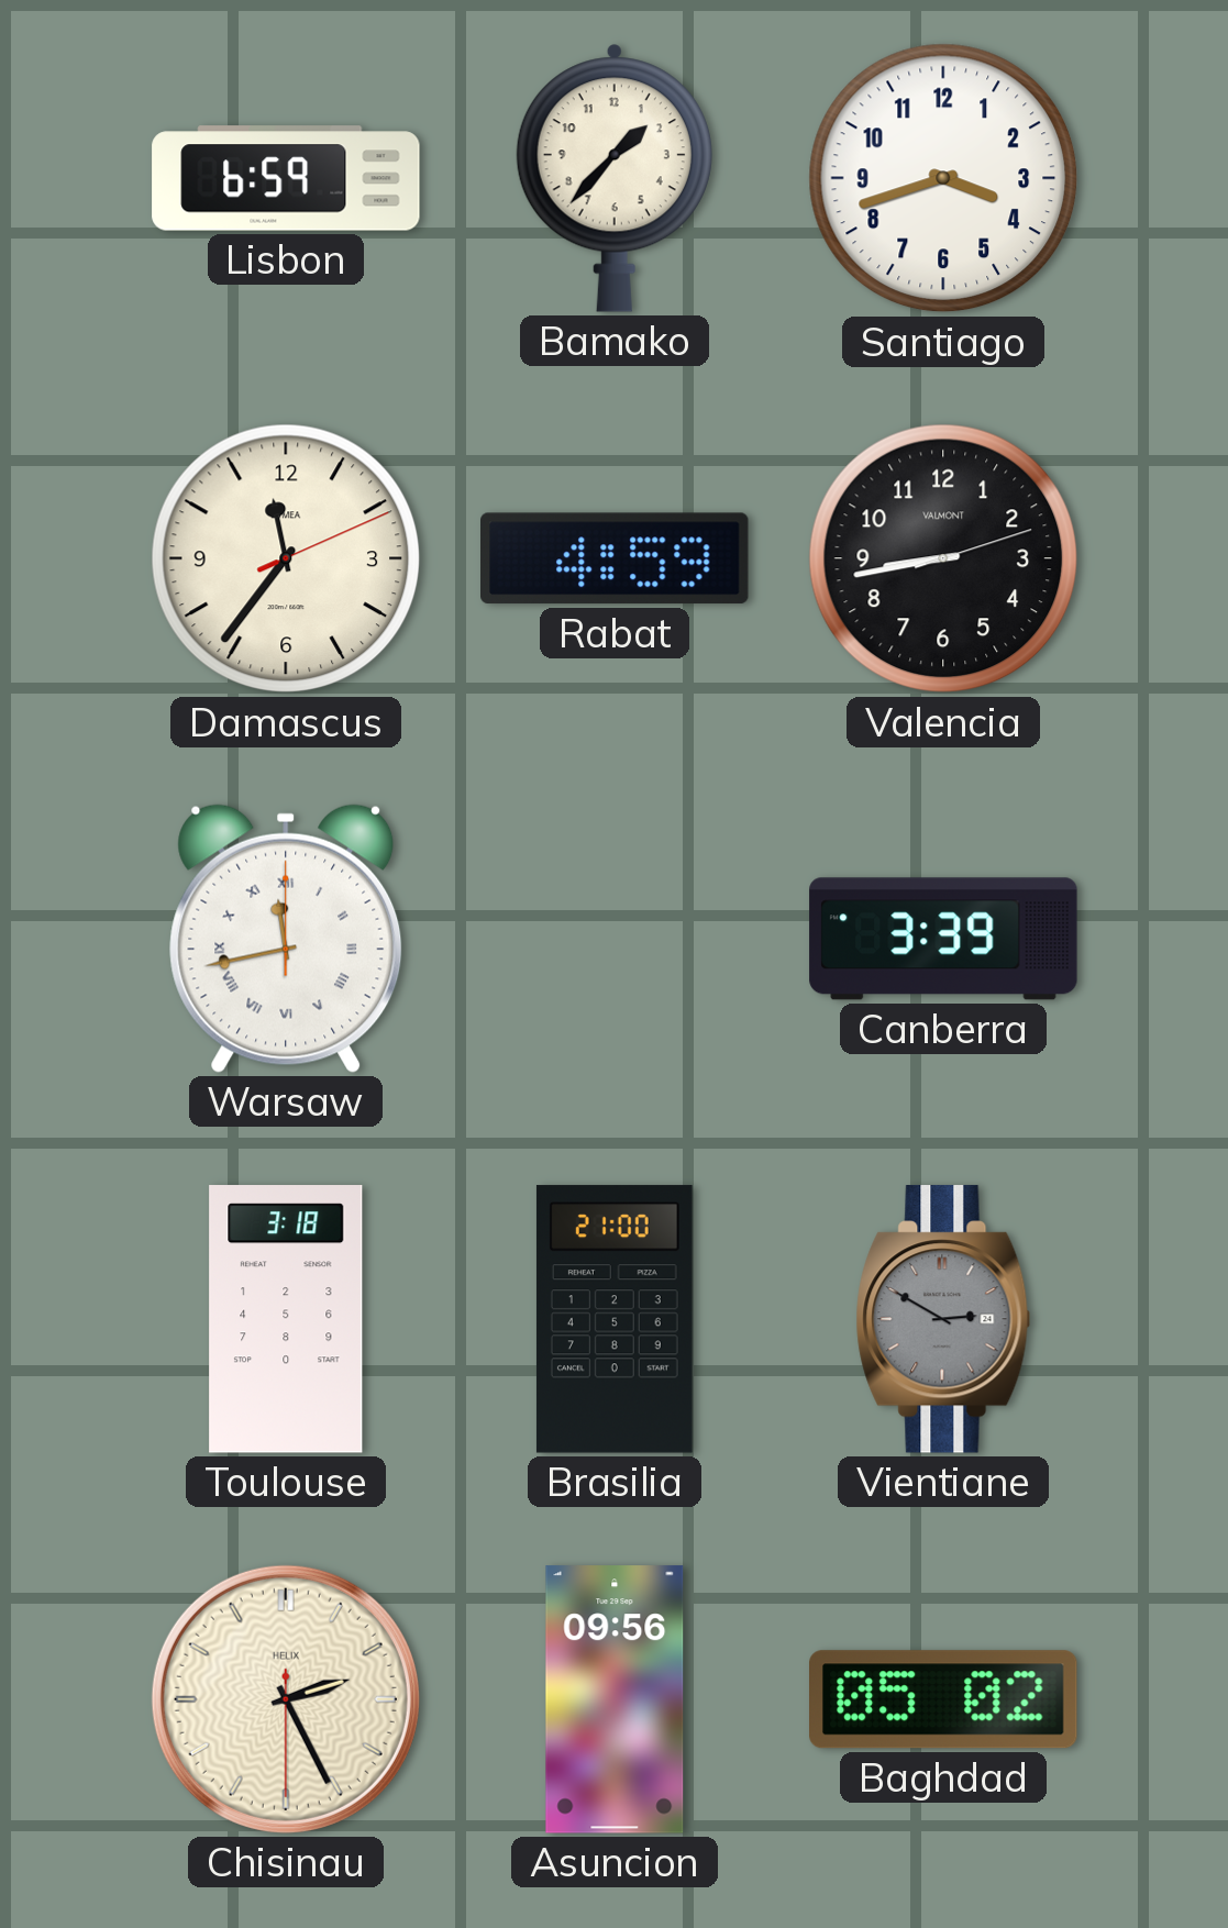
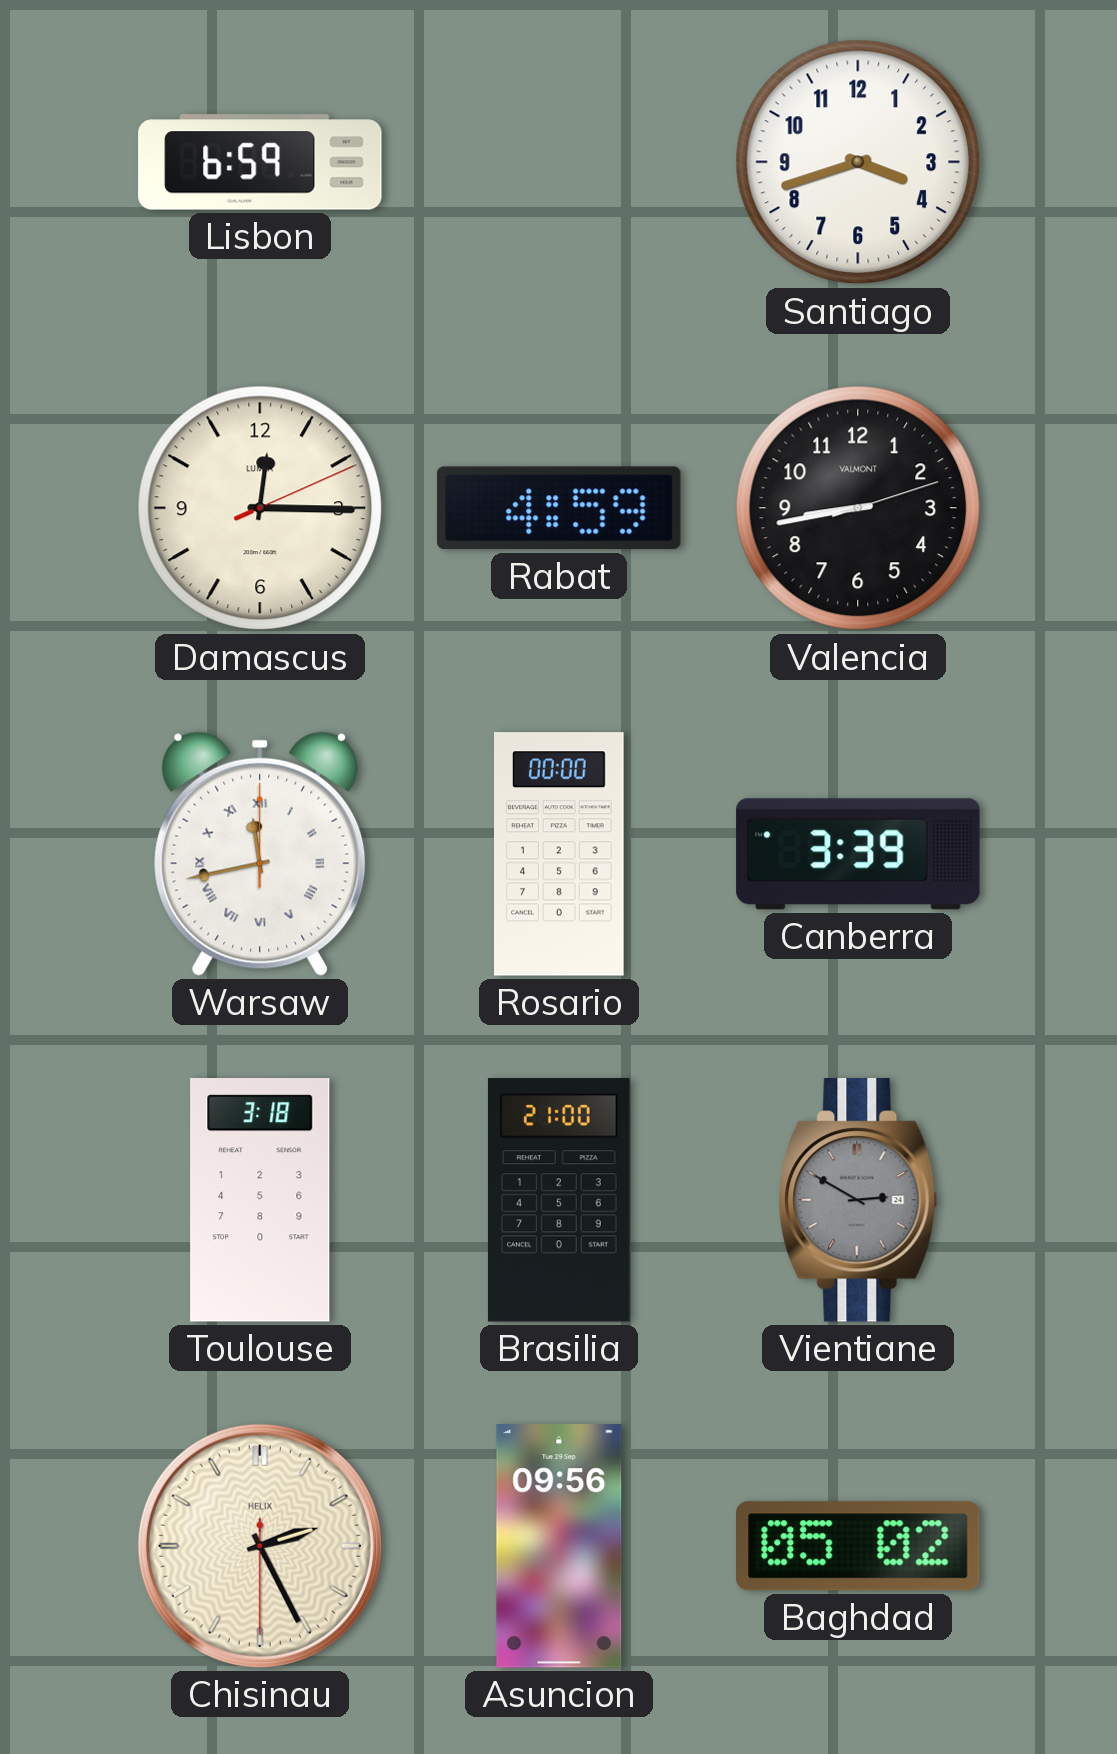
Bamako: 1:37 -> none
Damascus: 11:36 -> 12:15
Rosario: none -> 00:00
